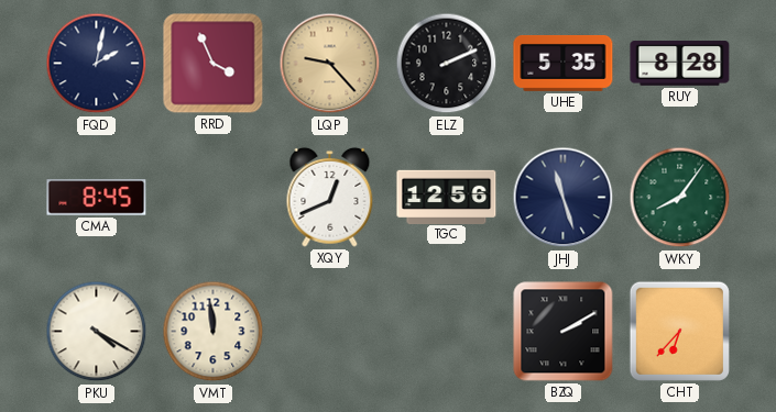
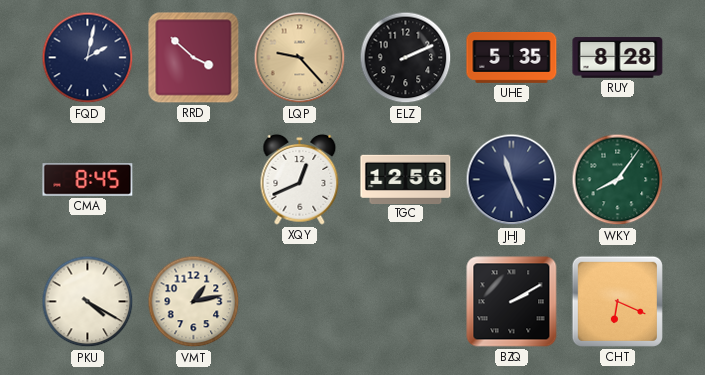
RRD: 3:56 -> 3:52
JHJ: 11:27 -> 11:26
VMT: 11:59 -> 1:13
CHT: 6:37 -> 6:19
